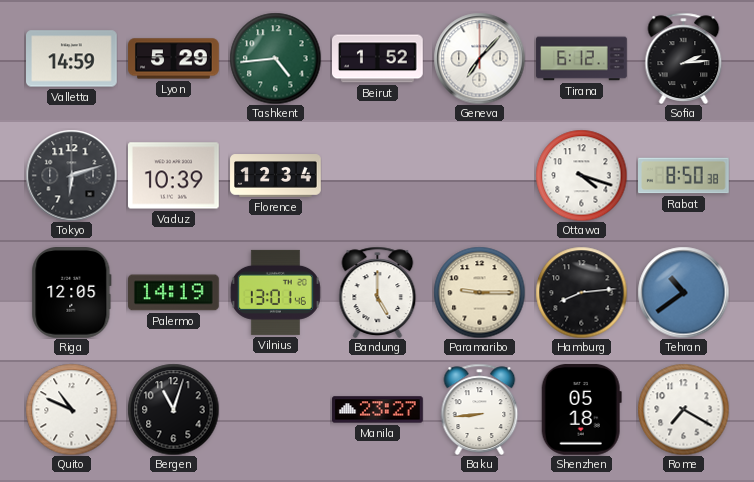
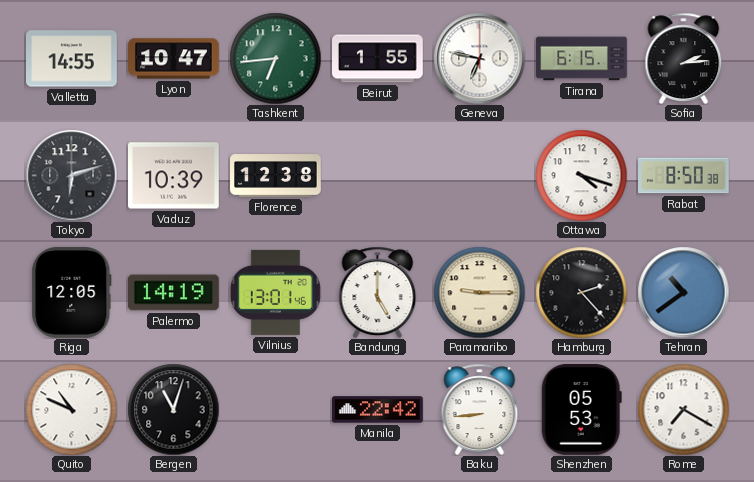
Valletta: 14:59 -> 14:55
Lyon: 5:29 -> 10:47
Tashkent: 4:44 -> 6:44
Beirut: 1:52 -> 1:55
Geneva: 7:07 -> 6:47
Tirana: 6:12 -> 6:15
Florence: 12:34 -> 12:38
Hamburg: 8:14 -> 2:23
Manila: 23:27 -> 22:42
Shenzhen: 05:18 -> 05:53
